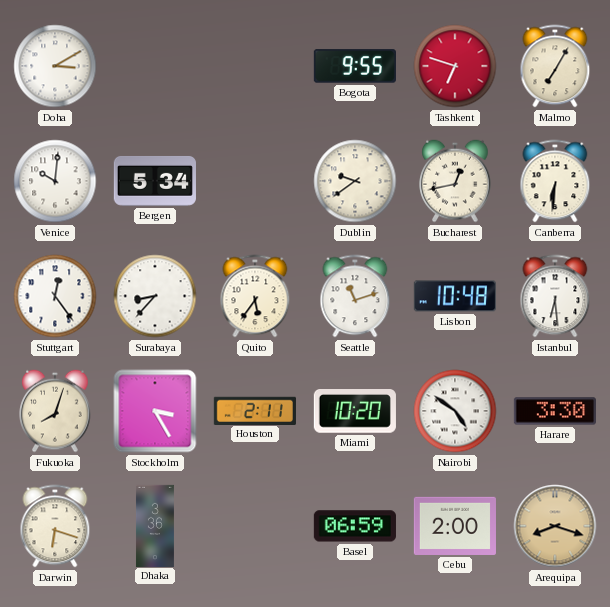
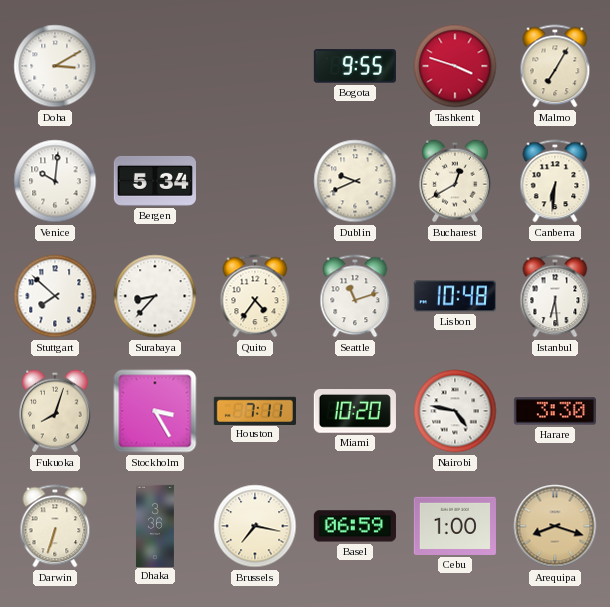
Tashkent: 6:48 -> 3:48
Dublin: 9:39 -> 9:41
Bucharest: 12:43 -> 12:40
Stuttgart: 12:24 -> 7:52
Quito: 5:36 -> 4:36
Houston: 2:11 -> 7:11
Nairobi: 4:51 -> 4:47
Darwin: 6:18 -> 6:33
Brussels: none -> 7:17
Cebu: 2:00 -> 1:00
